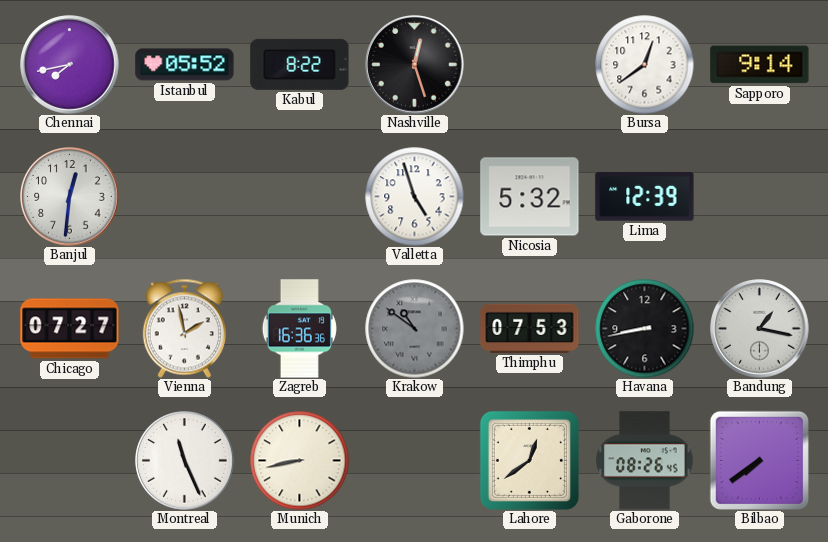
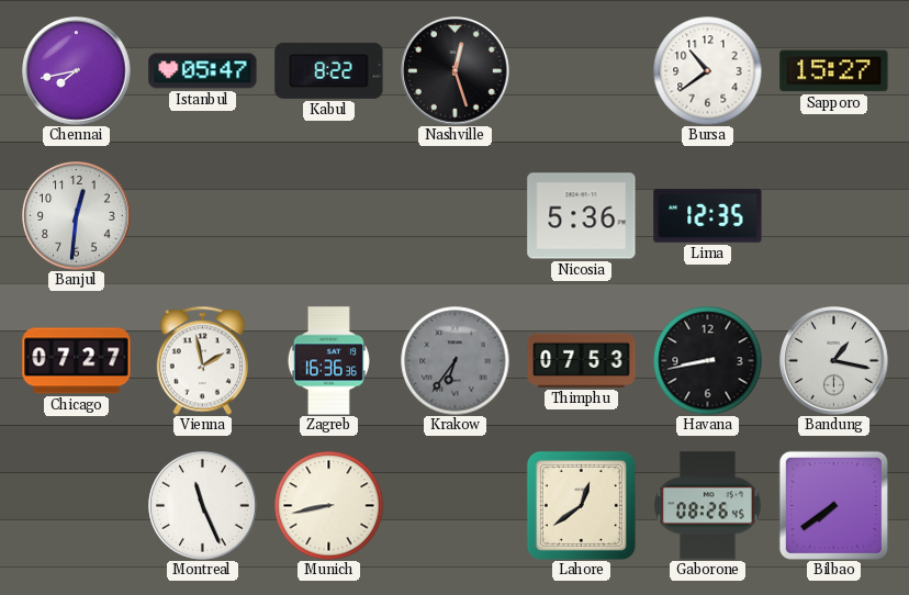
Istanbul: 05:52 -> 05:47
Bursa: 12:39 -> 10:39
Sapporo: 9:14 -> 15:27
Valletta: 4:57 -> none
Nicosia: 5:32 -> 5:36
Lima: 12:39 -> 12:35
Krakow: 10:51 -> 6:36
